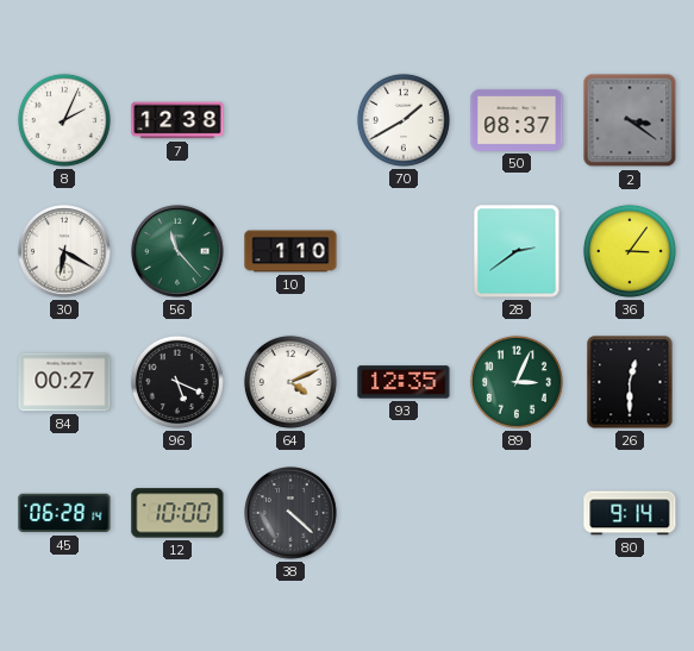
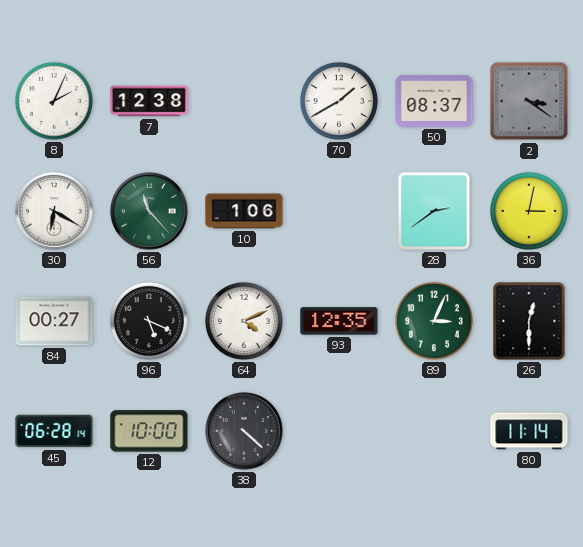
10: 1:10 -> 1:06
36: 3:06 -> 3:02
80: 9:14 -> 11:14
